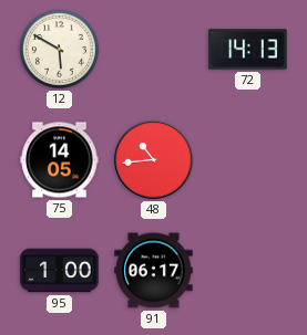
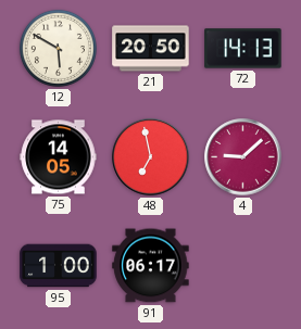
21: none -> 20:50
48: 10:44 -> 6:58
4: none -> 9:08
